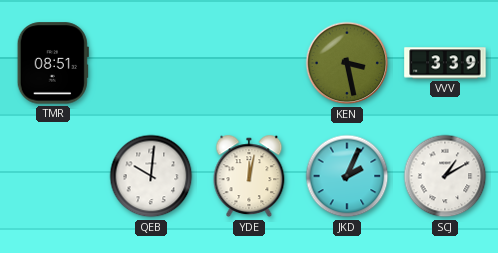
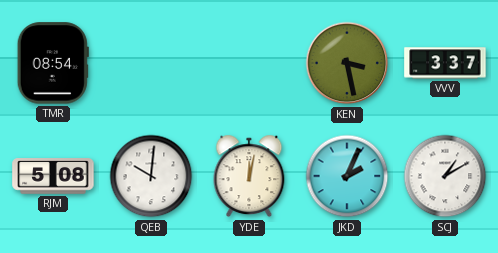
TMR: 08:51 -> 08:54
VVV: 3:39 -> 3:37
RJM: none -> 5:08
